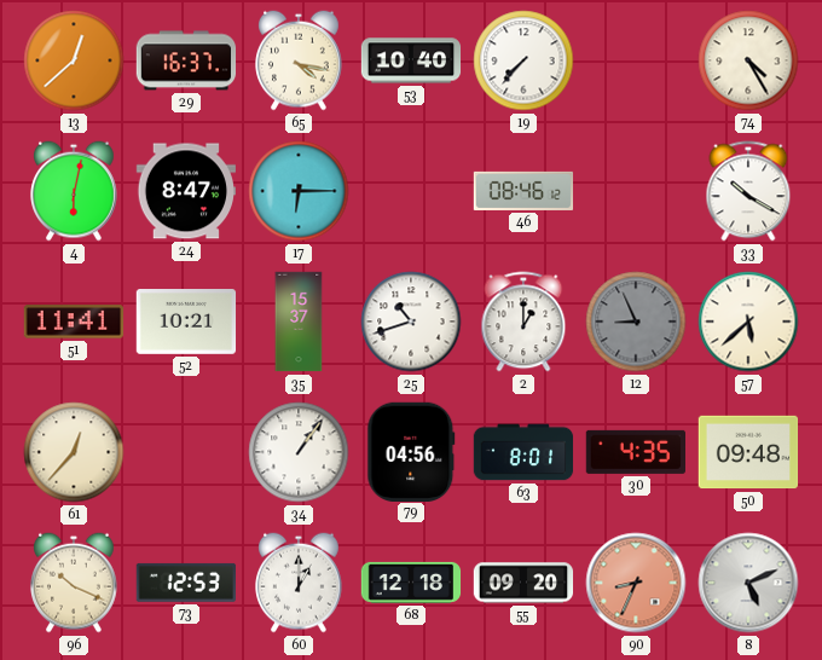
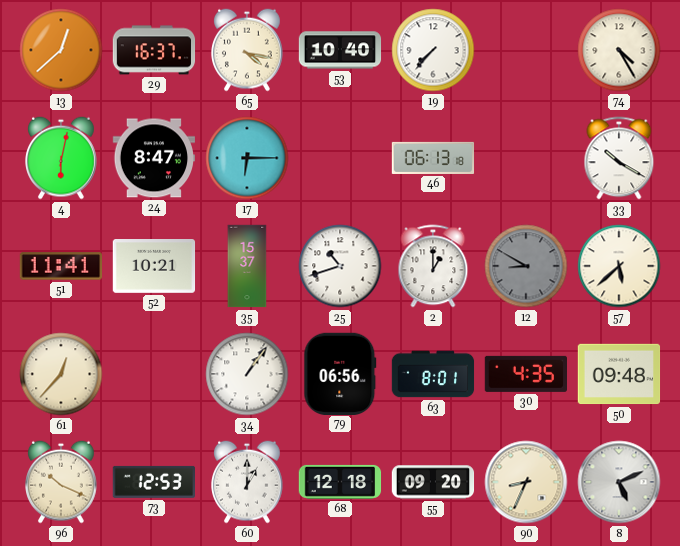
46: 08:46 -> 06:13
12: 8:56 -> 8:50
79: 04:56 -> 06:56
90 dial: salmon -> cream
